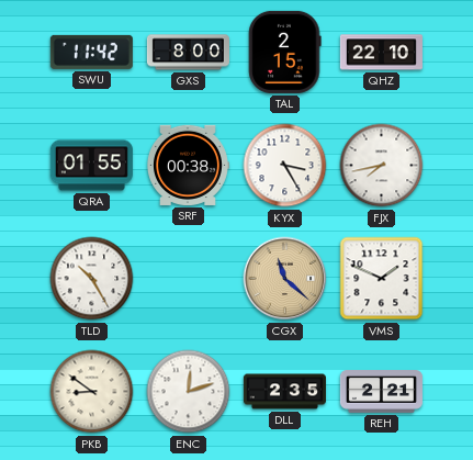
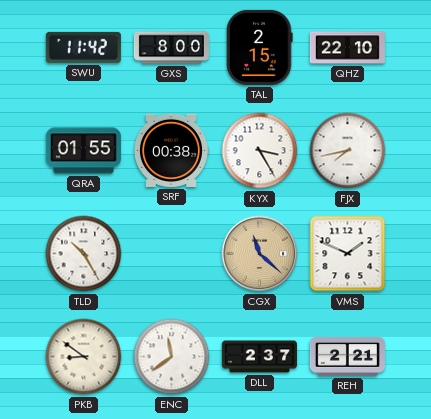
ENC: 12:12 -> 11:39
DLL: 2:35 -> 2:37
